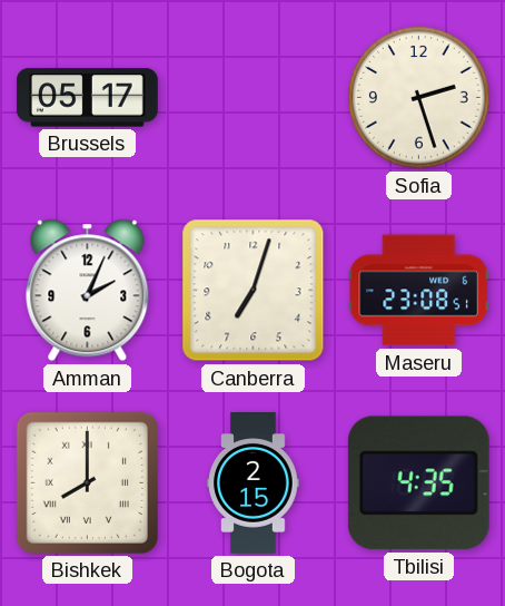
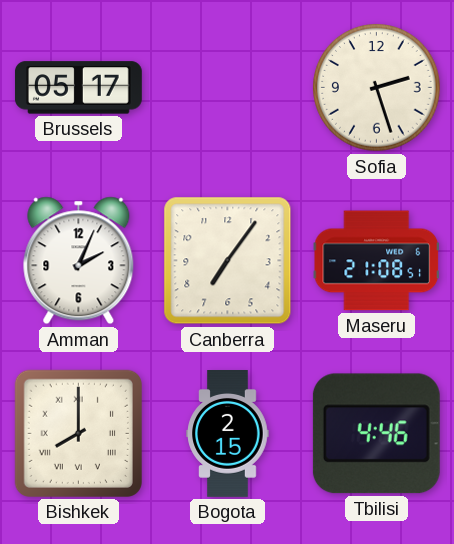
Canberra: 7:03 -> 7:06
Maseru: 23:08 -> 21:08
Tbilisi: 4:35 -> 4:46
